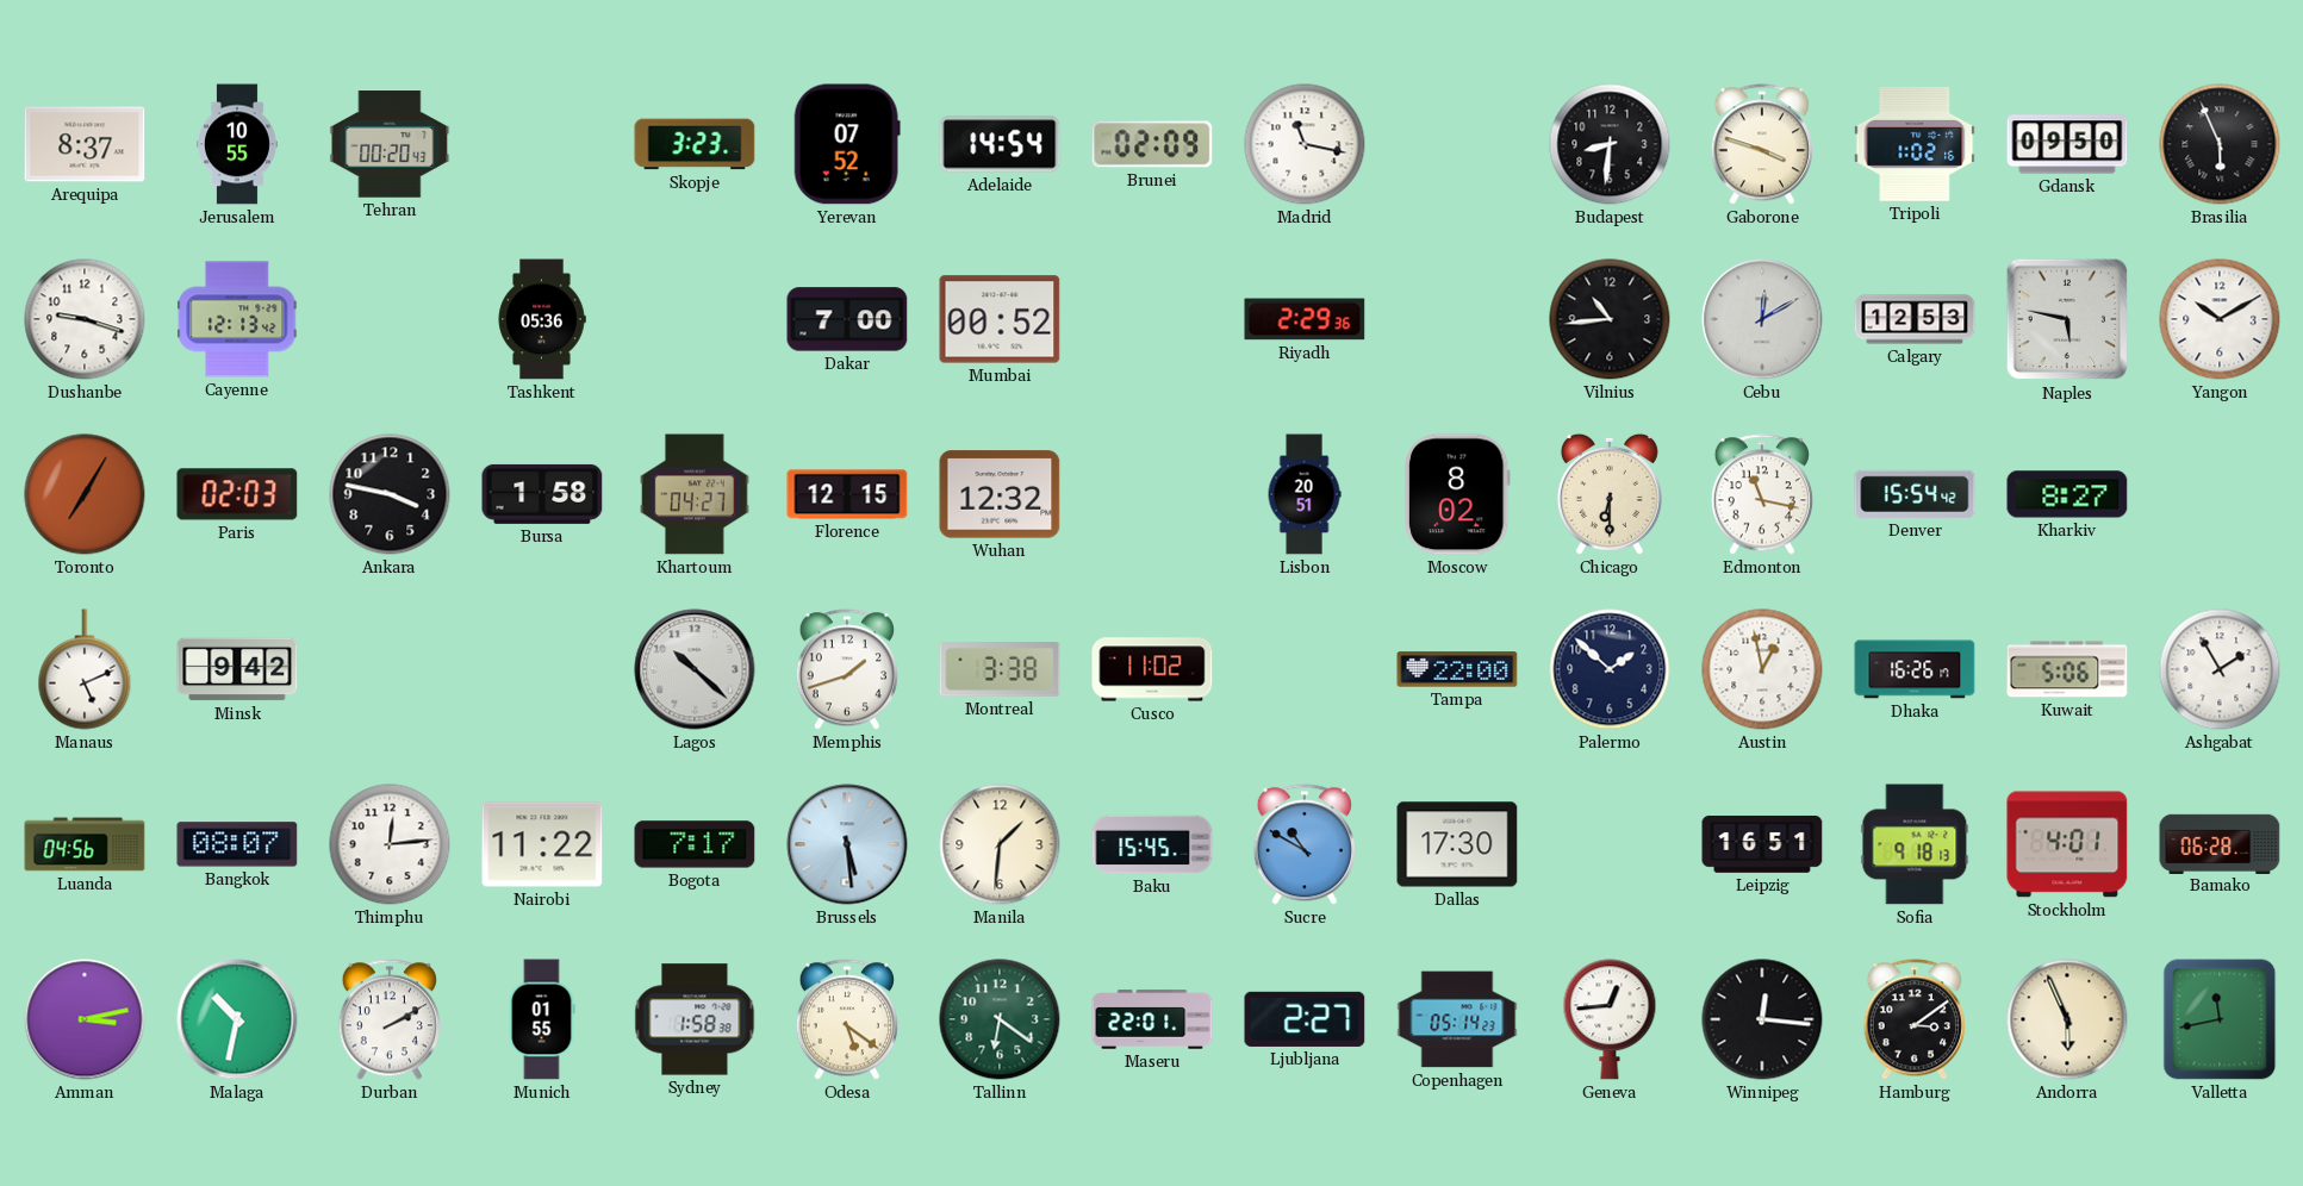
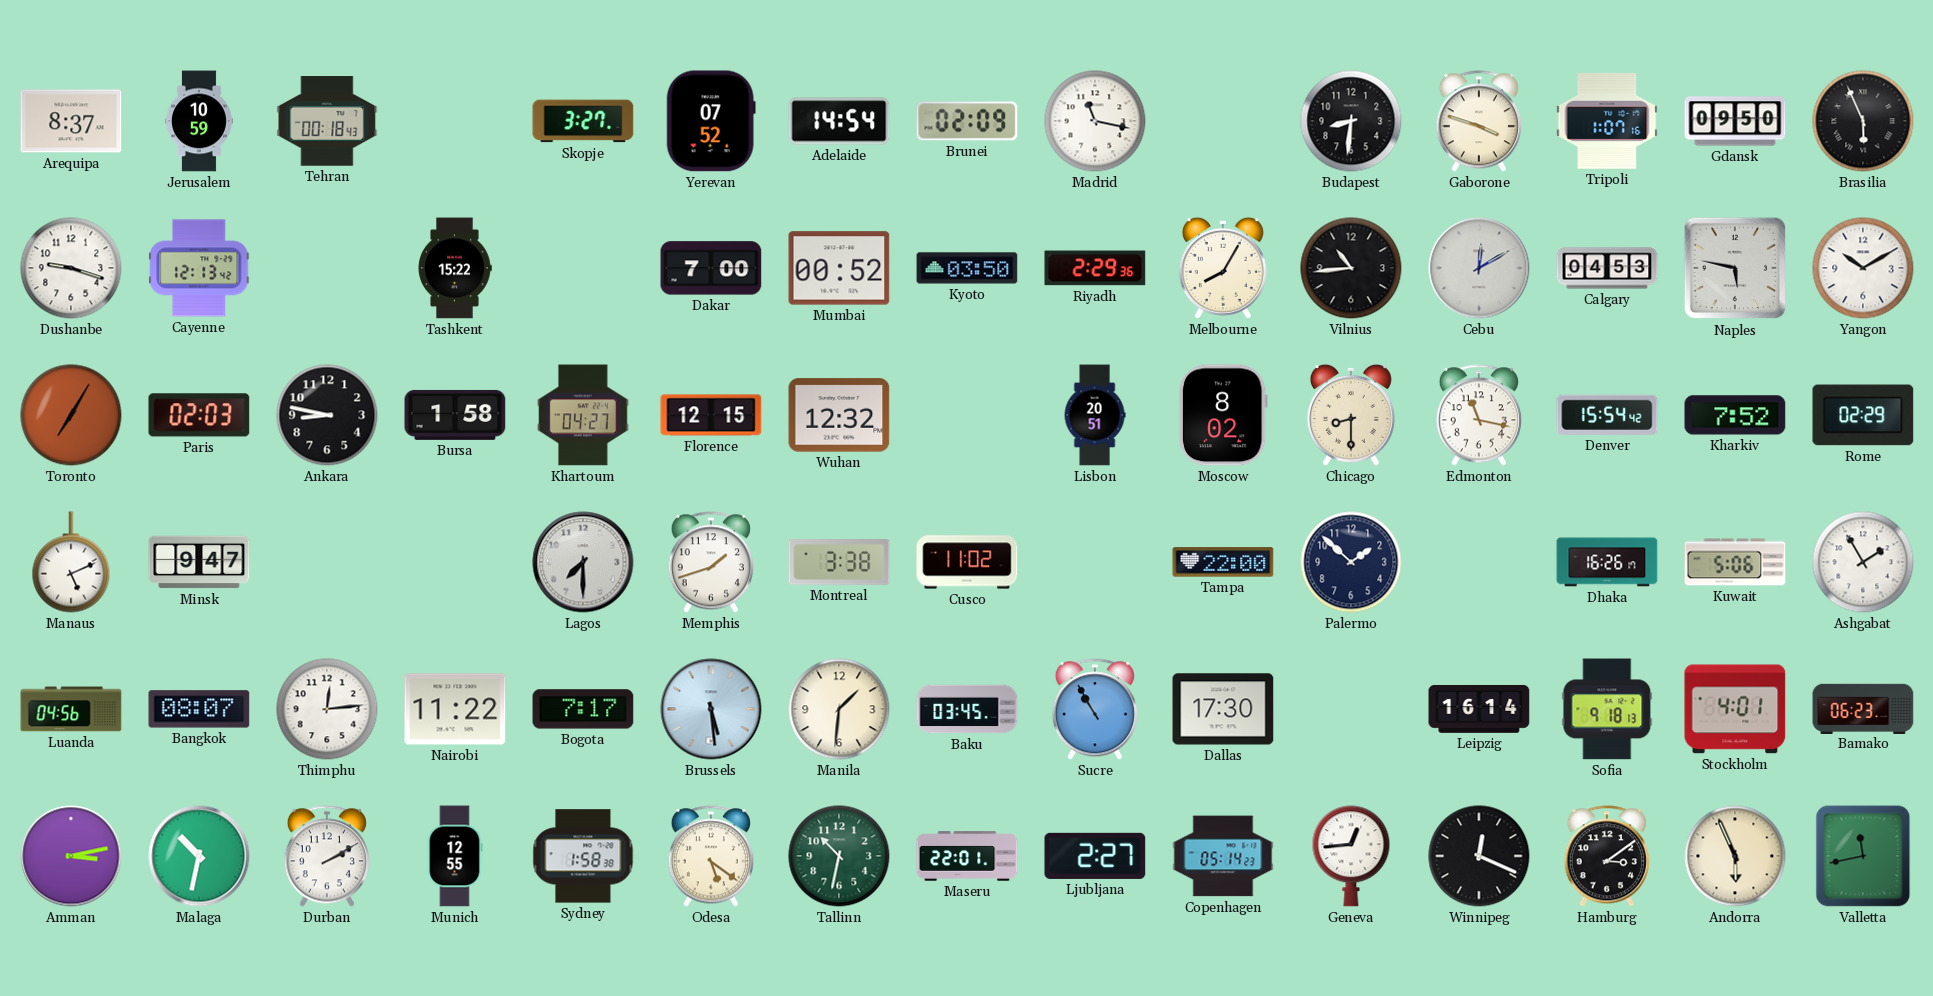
Jerusalem: 10:55 -> 10:59
Tehran: 00:20 -> 00:18
Skopje: 3:23 -> 3:27
Tripoli: 1:02 -> 1:07
Tashkent: 05:36 -> 15:22
Kyoto: none -> 03:50
Melbourne: none -> 8:05
Calgary: 12:53 -> 04:53
Ankara: 3:47 -> 8:47
Chicago: 6:30 -> 8:30
Kharkiv: 8:27 -> 7:52
Rome: none -> 02:29
Minsk: 9:42 -> 9:47
Lagos: 10:22 -> 7:30
Austin: 12:58 -> none
Baku: 15:45 -> 03:45
Sucre: 10:50 -> 10:55
Leipzig: 16:51 -> 16:14
Bamako: 06:28 -> 06:23
Munich: 01:55 -> 12:55
Tallinn: 6:21 -> 10:32
Winnipeg: 12:16 -> 12:19
